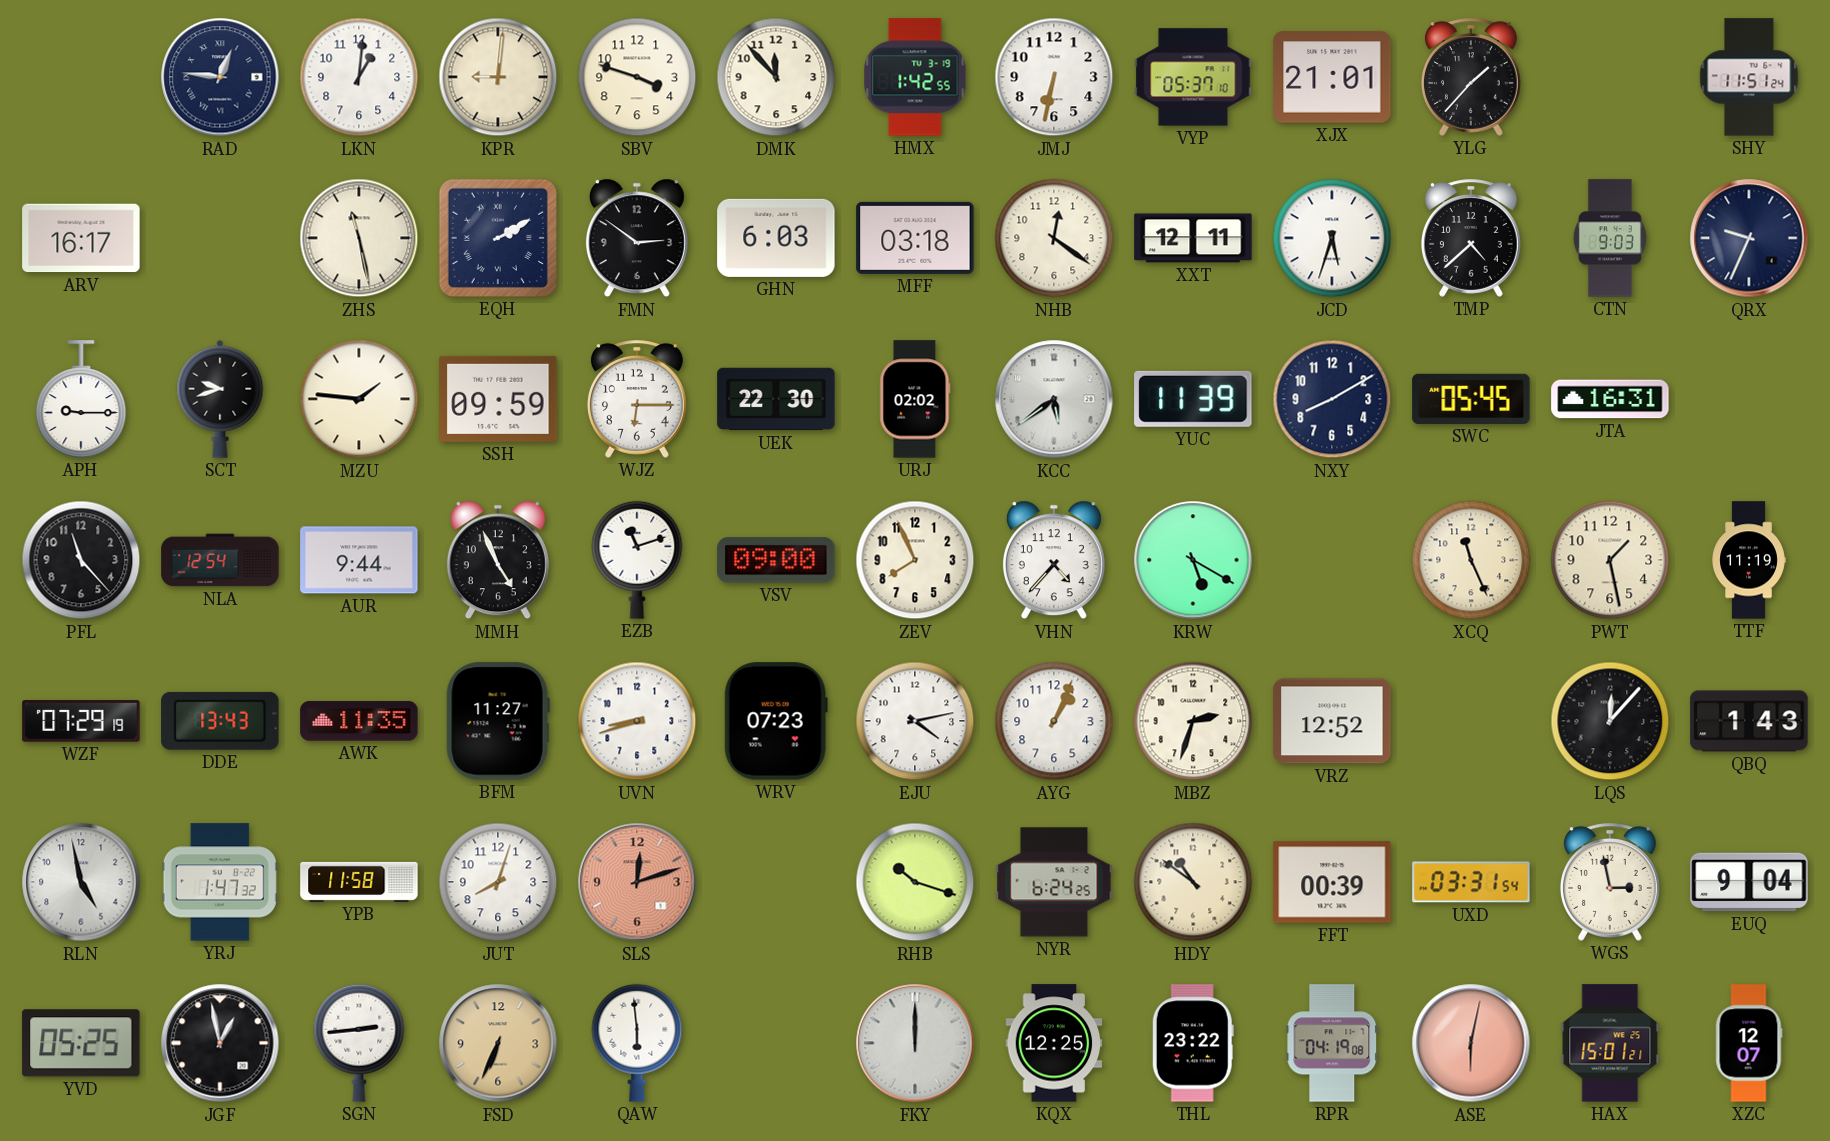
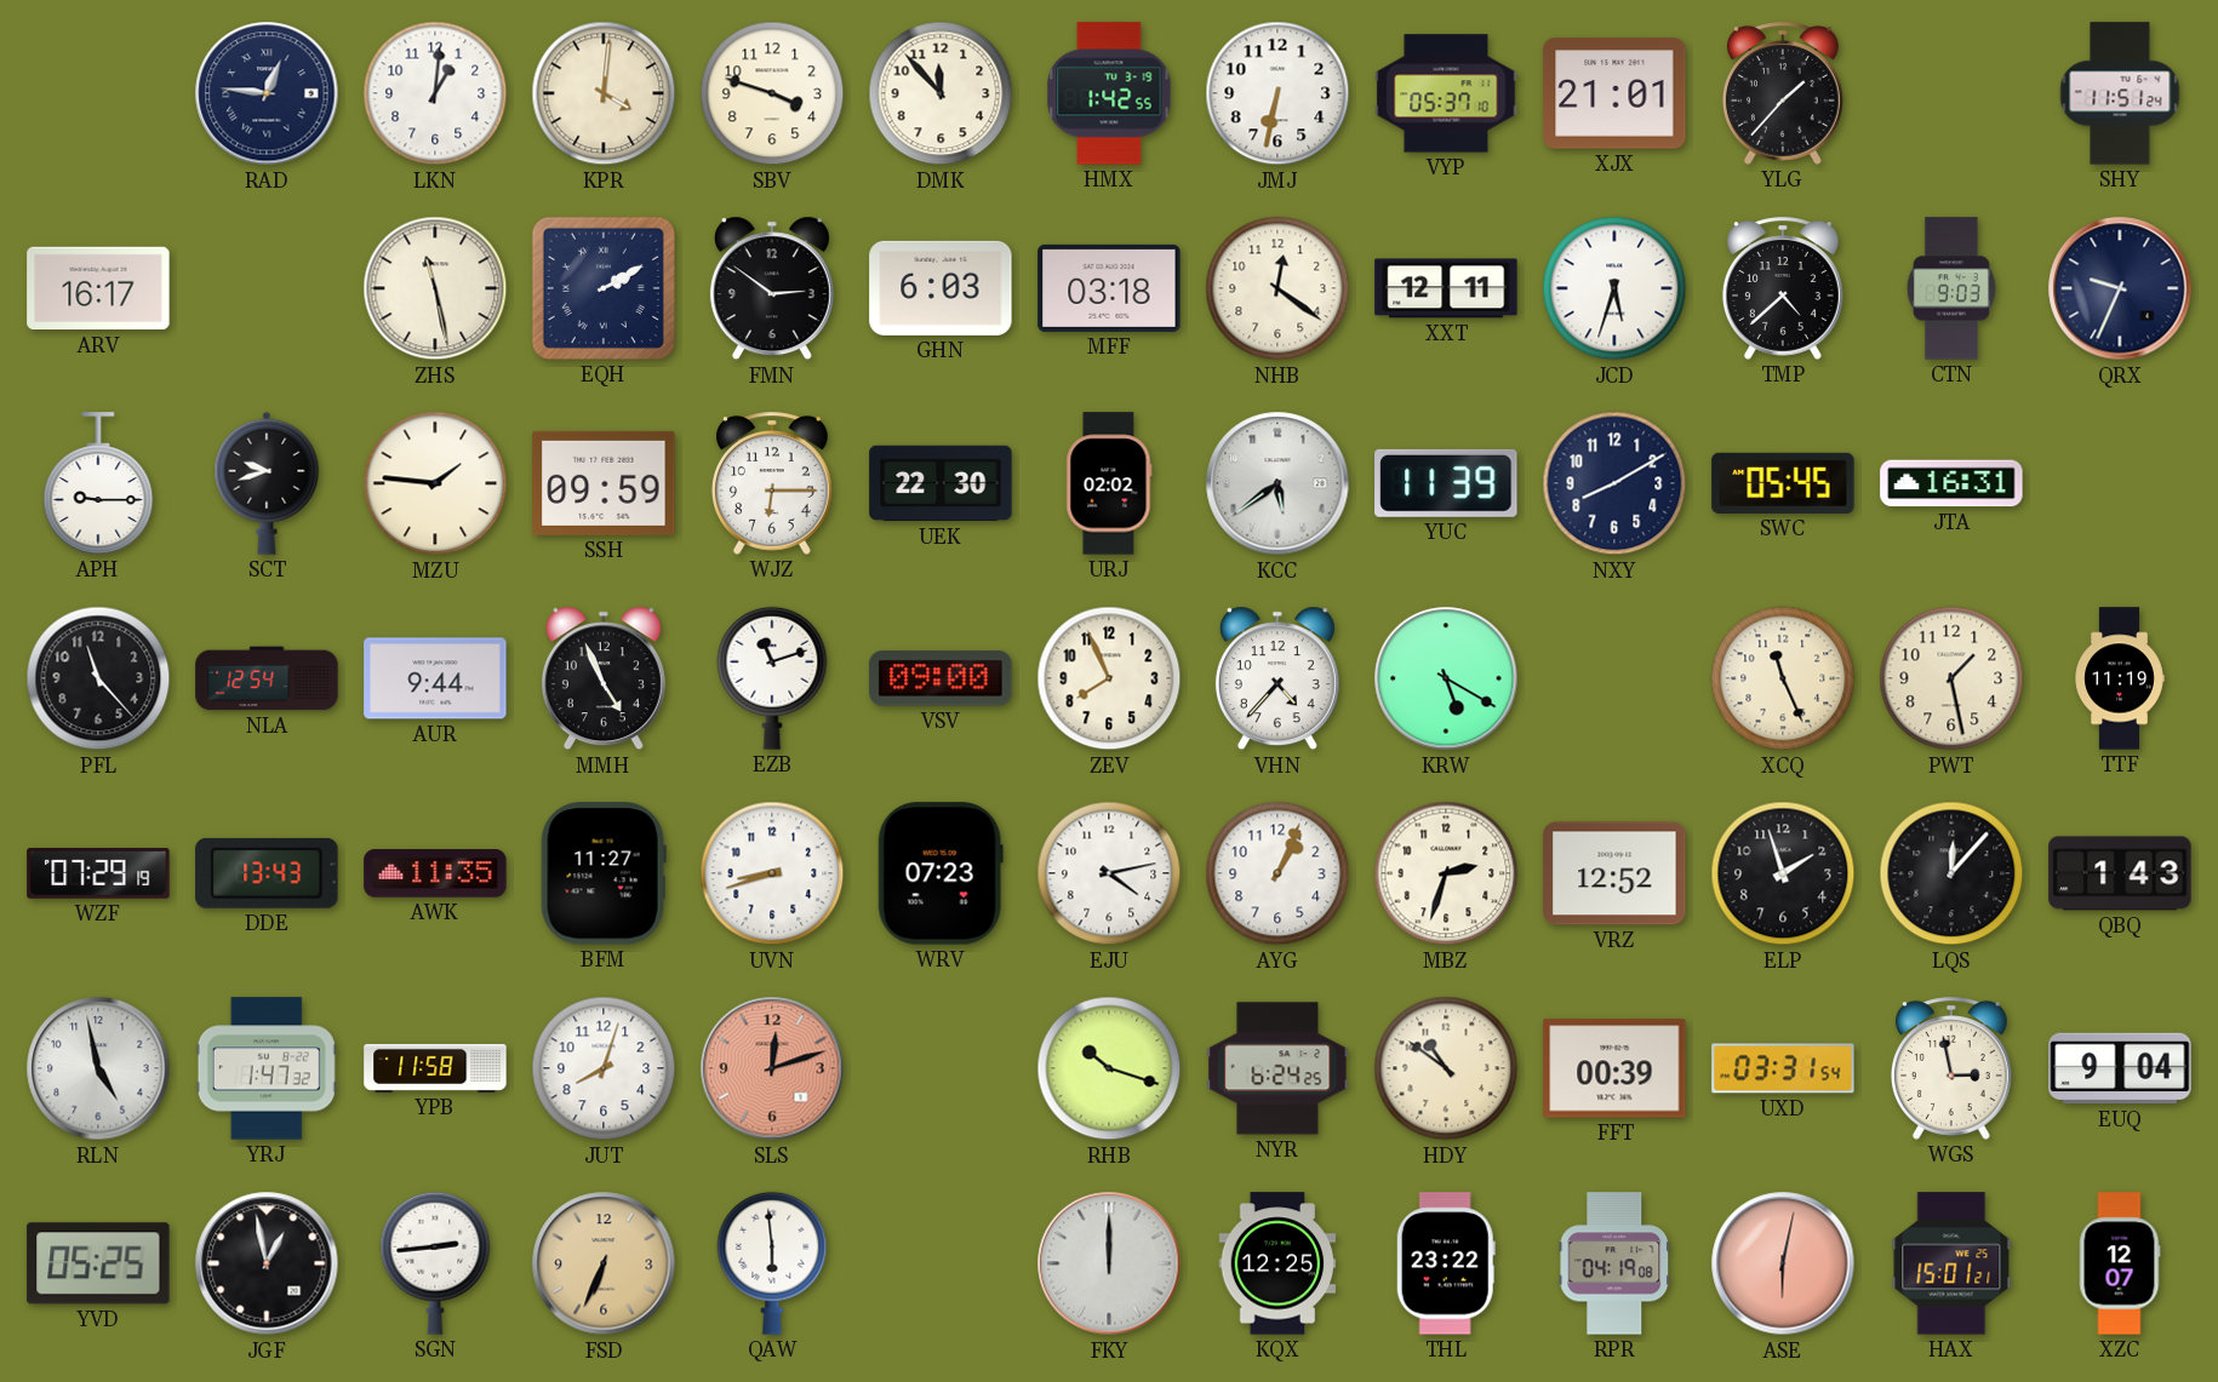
KPR: 9:01 -> 4:01
ELP: none -> 1:57
